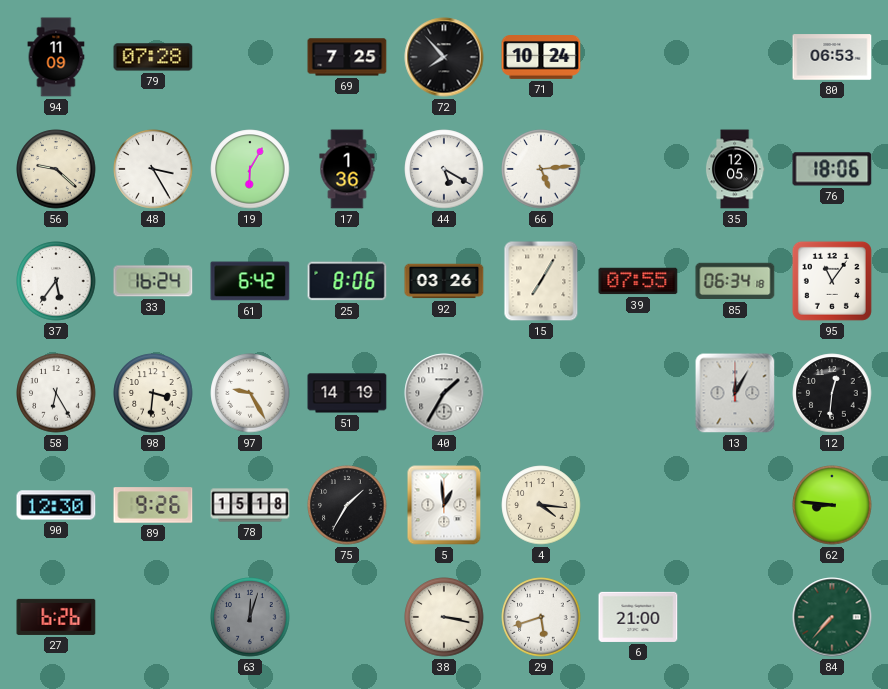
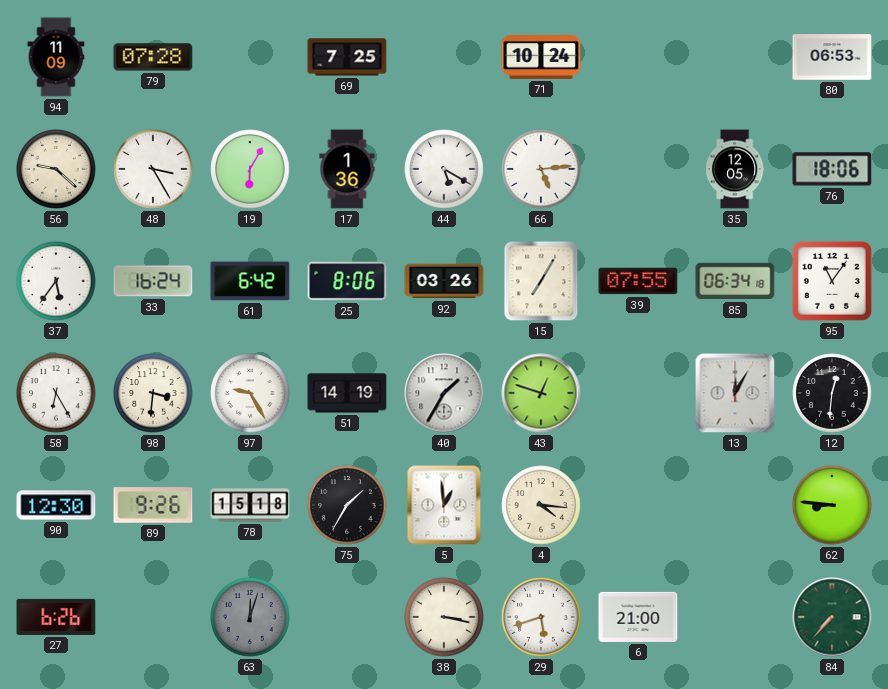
72: 7:53 -> none
43: none -> 12:48
